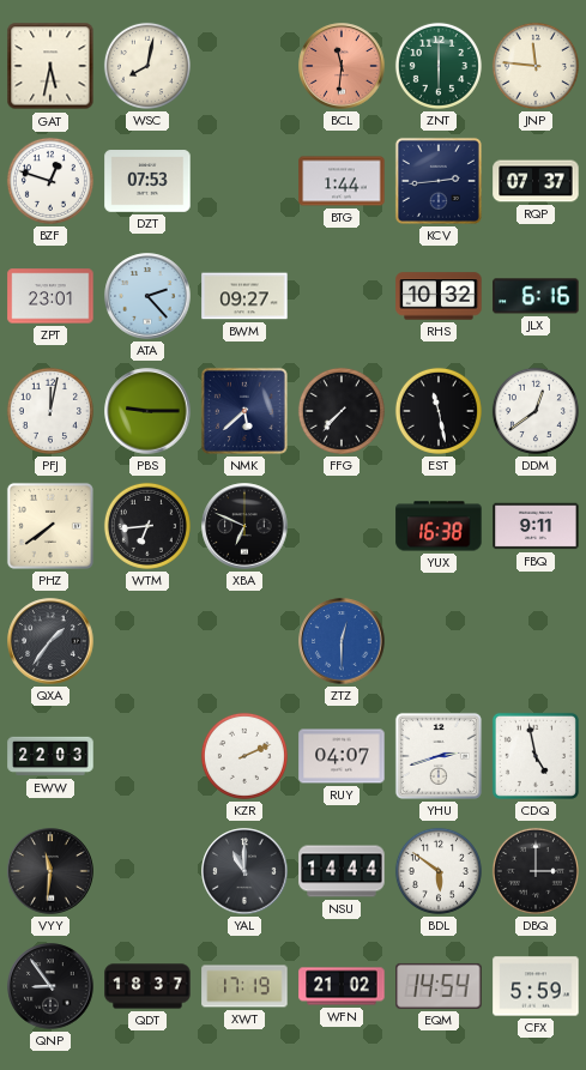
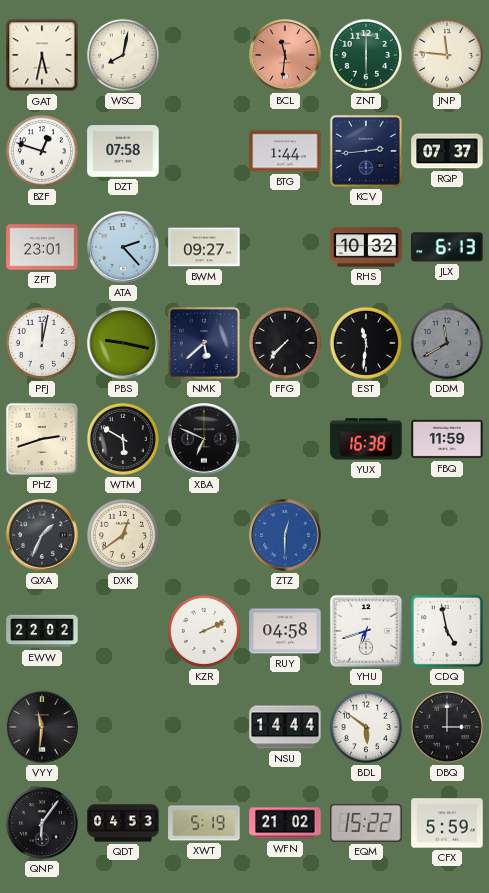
DZT: 07:53 -> 07:58
JLX: 6:16 -> 6:13
PBS: 9:15 -> 9:17
EST: 11:28 -> 11:31
DDM: 12:39 -> 11:40
DDM dial: white -> grey
PHZ: 7:39 -> 2:42
WTM: 6:44 -> 5:50
FBQ: 9:11 -> 11:59
QXA: 1:36 -> 1:34
DXK: none -> 12:39
EWW: 22:03 -> 22:02
RUY: 04:07 -> 04:58
YHU: 2:42 -> 6:42
YAL: 11:00 -> none
QNP: 8:54 -> 6:06
QDT: 18:37 -> 04:53
XWT: 17:19 -> 5:19
EQM: 14:54 -> 15:22
